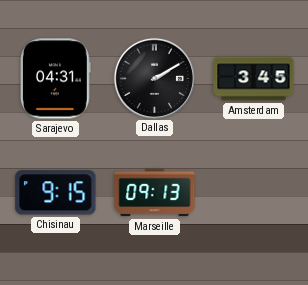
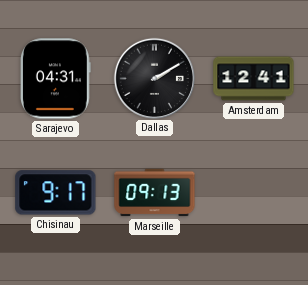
Amsterdam: 3:45 -> 12:41
Chisinau: 9:15 -> 9:17
